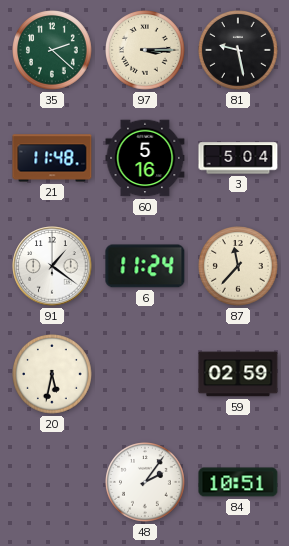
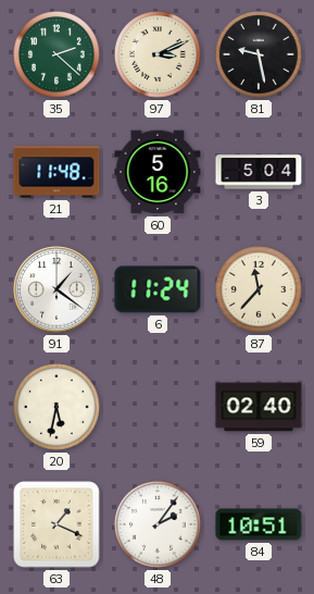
97: 3:15 -> 3:11
59: 02:59 -> 02:40
63: none -> 1:19
